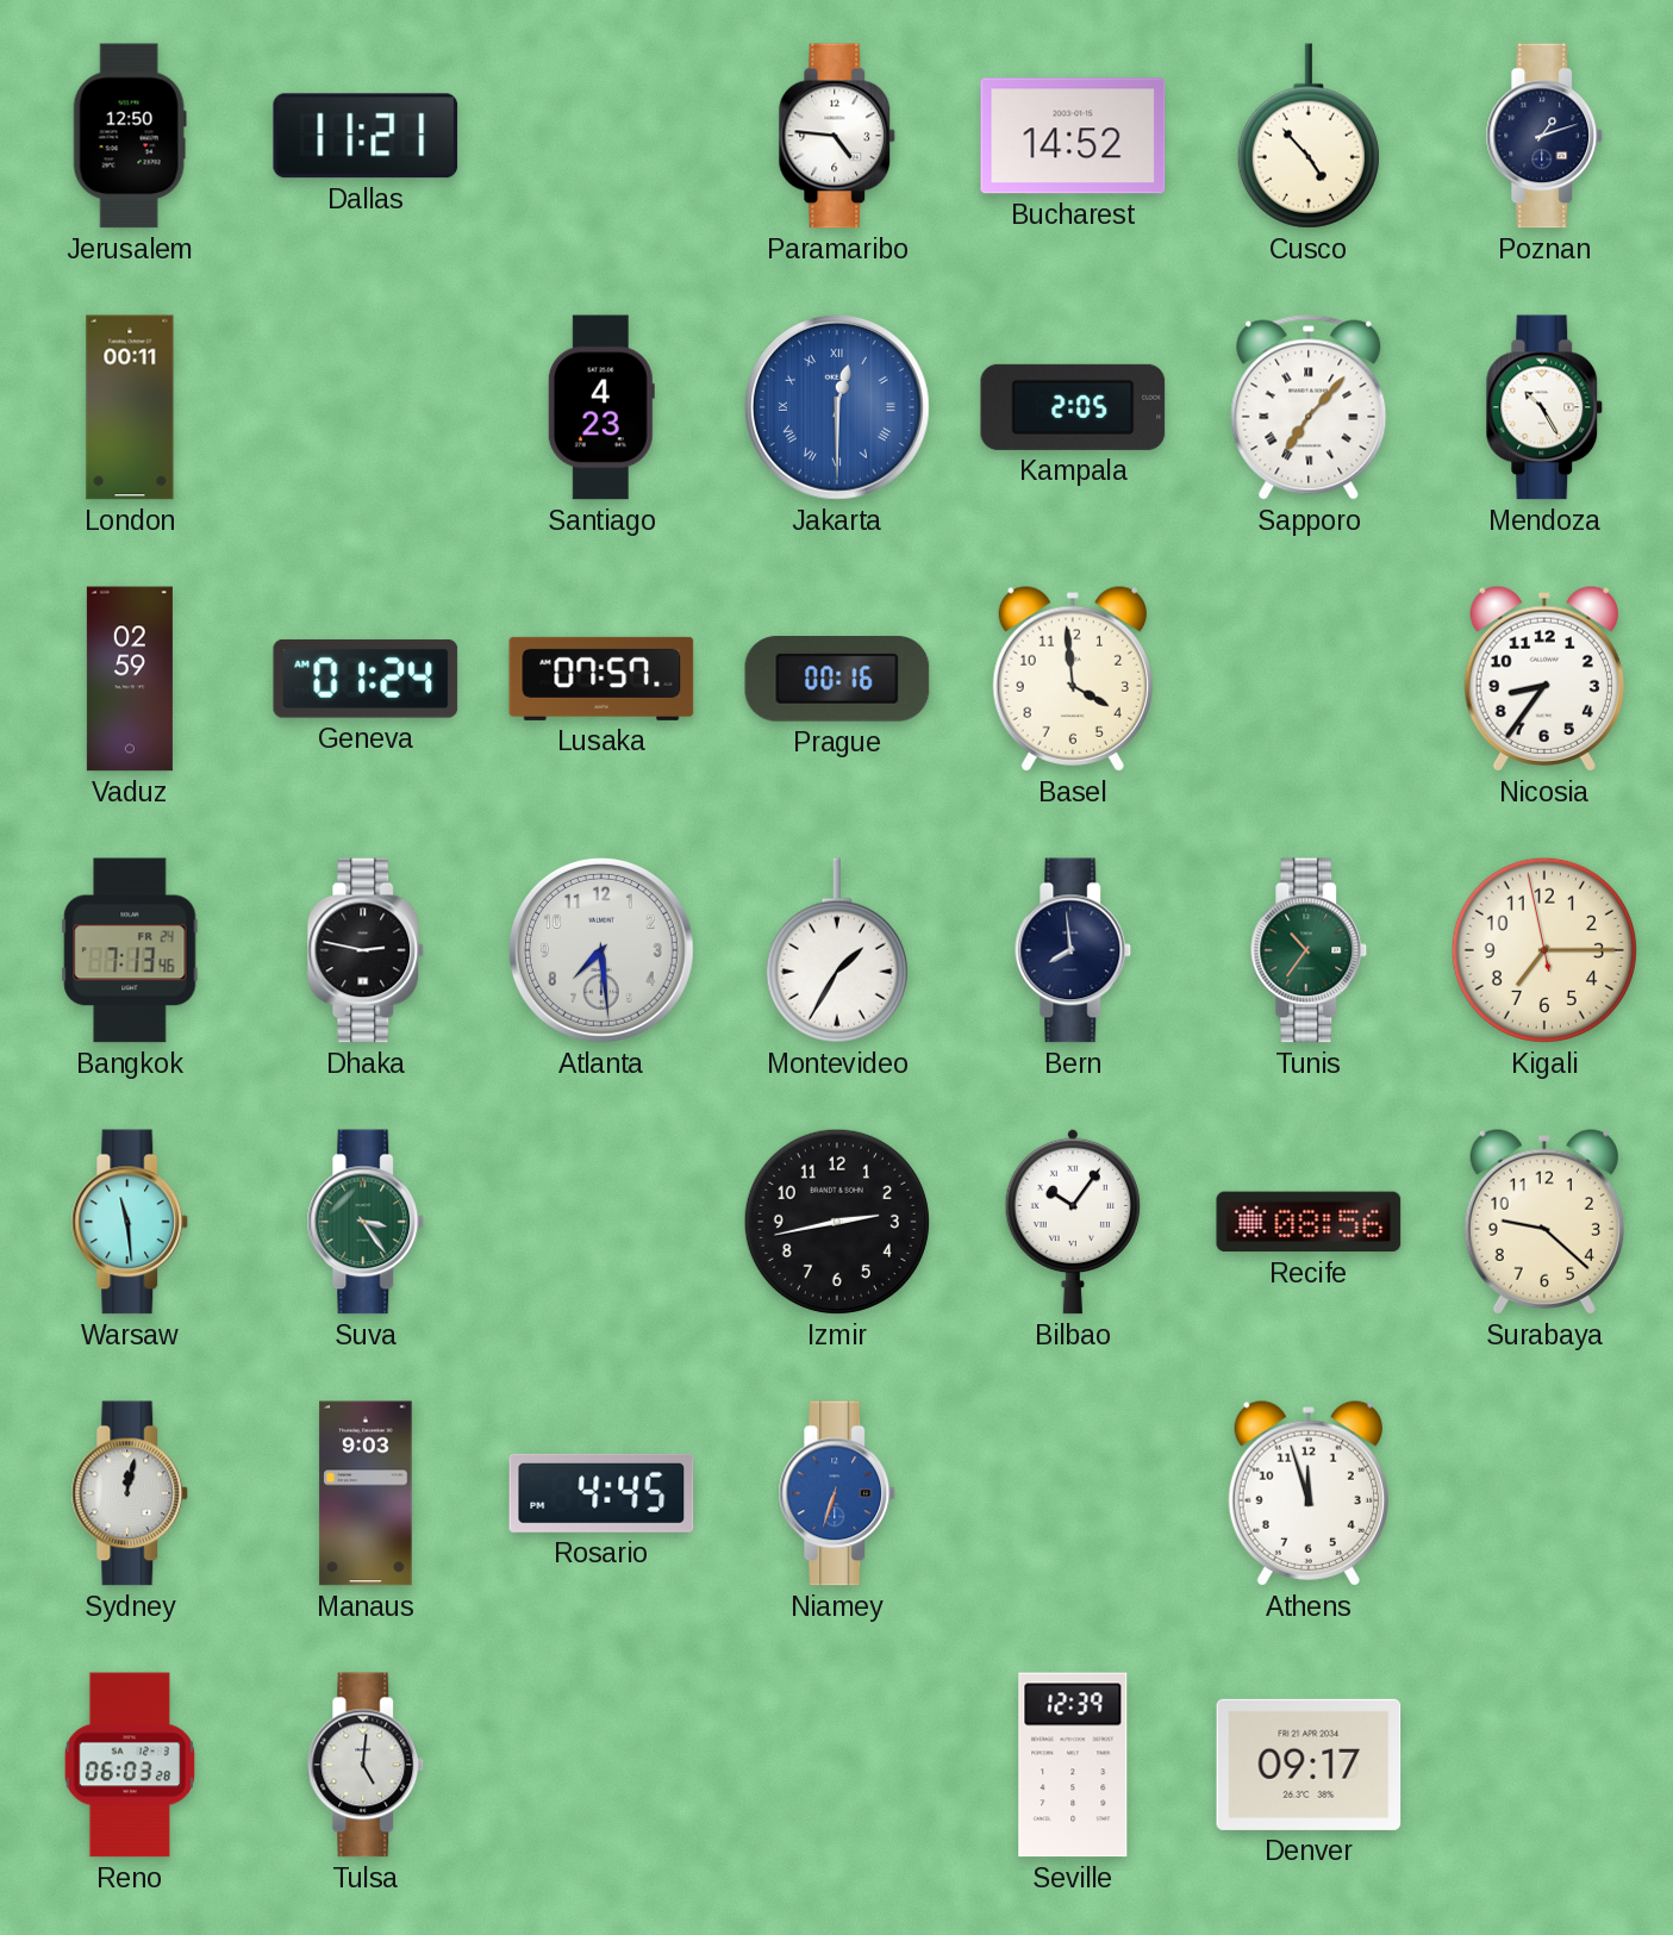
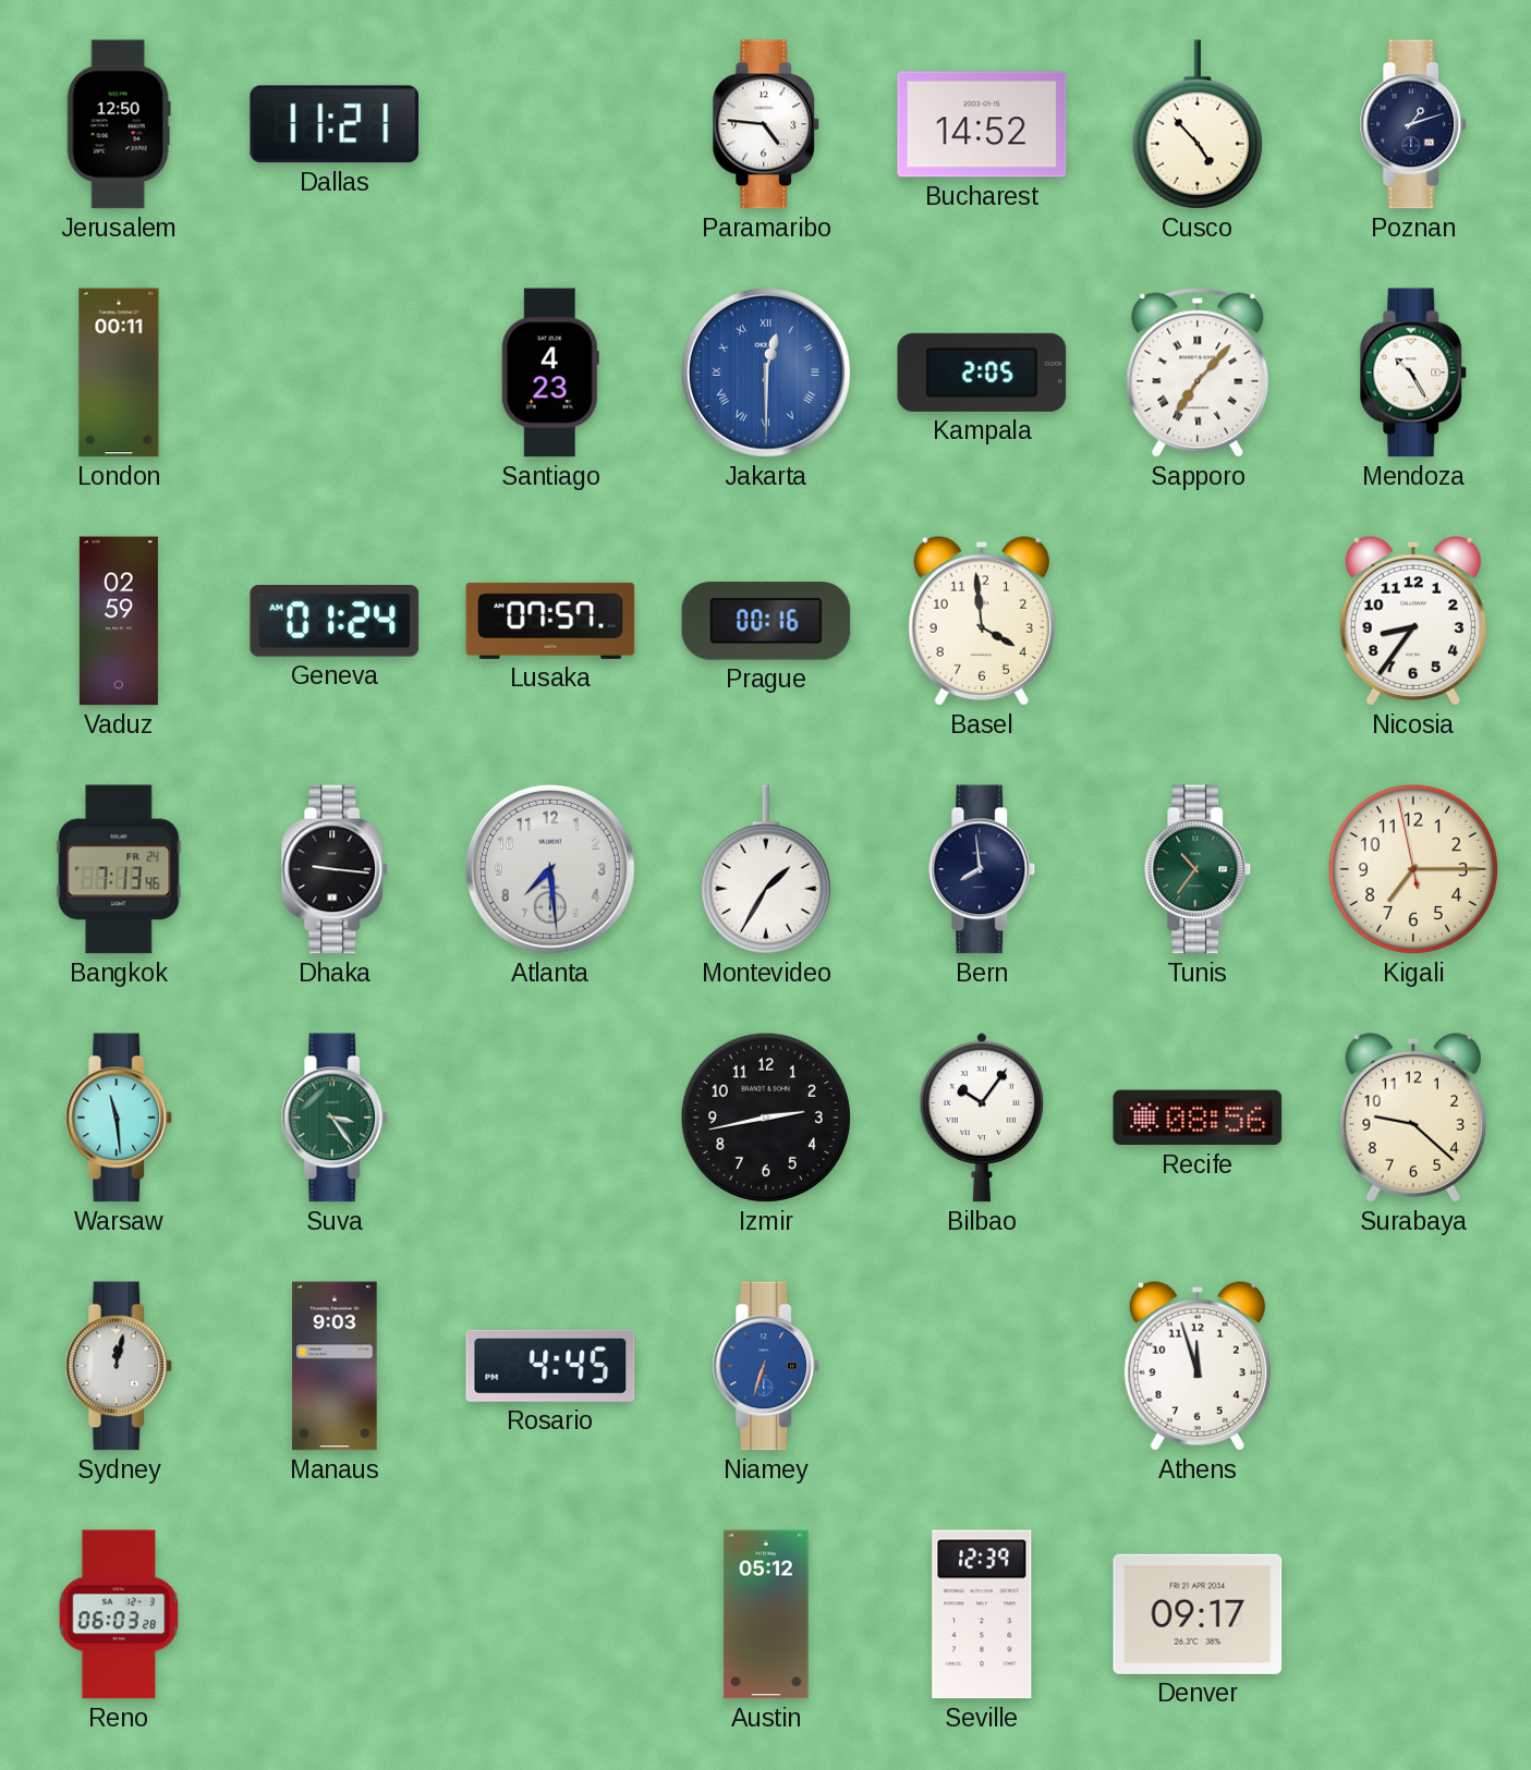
Dhaka: 2:47 -> 9:16
Tulsa: 5:01 -> none
Austin: none -> 05:12
